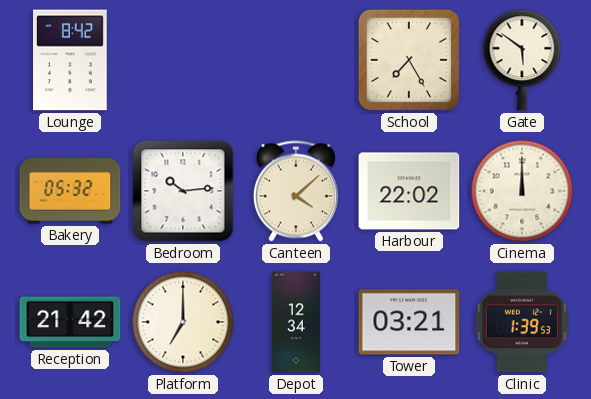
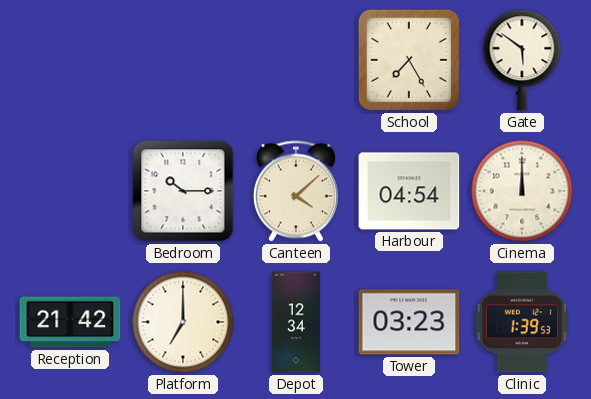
Lounge: 8:42 -> none
Bakery: 05:32 -> none
Bedroom: 10:14 -> 10:15
Harbour: 22:02 -> 04:54
Tower: 03:21 -> 03:23
